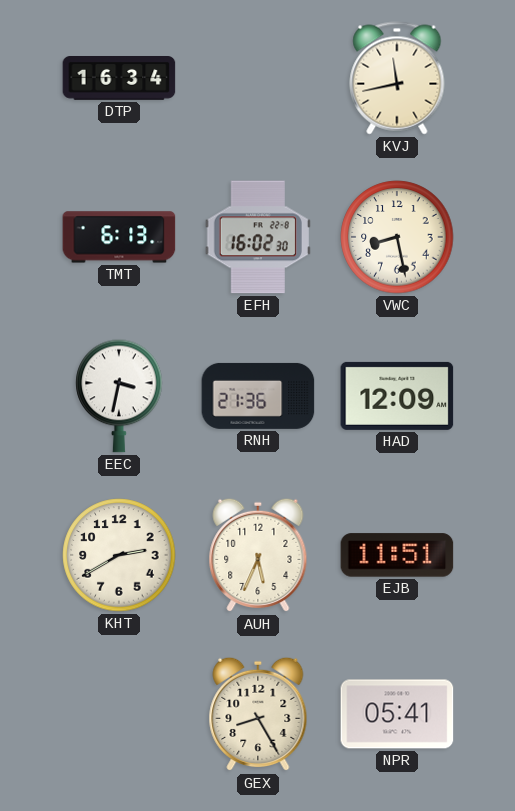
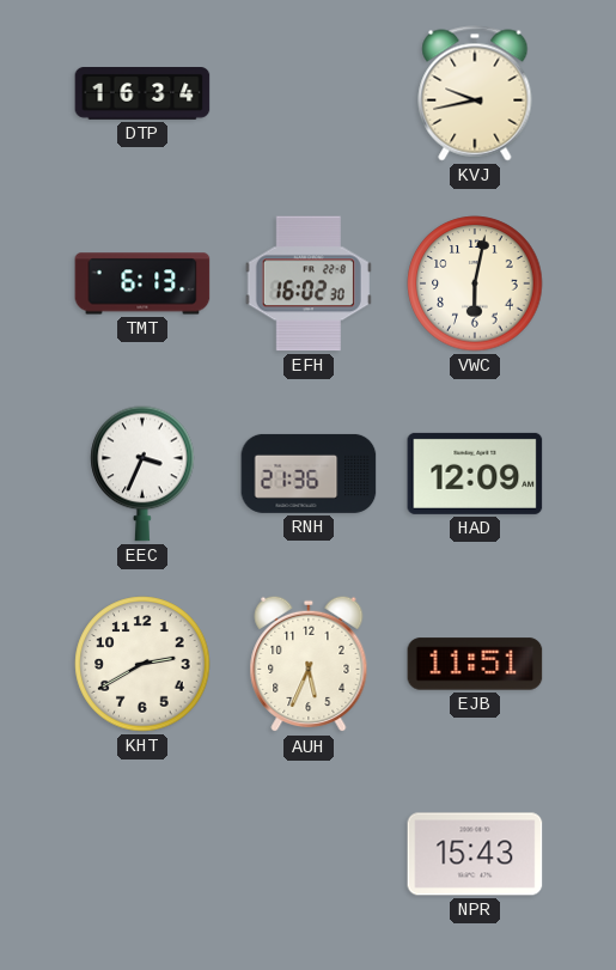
KVJ: 11:43 -> 9:43
VWC: 8:28 -> 6:02
EEC: 3:32 -> 3:34
GEX: 8:25 -> none
NPR: 05:41 -> 15:43
